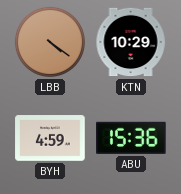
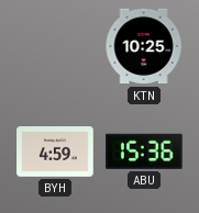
LBB: 4:21 -> none
KTN: 10:29 -> 10:25
